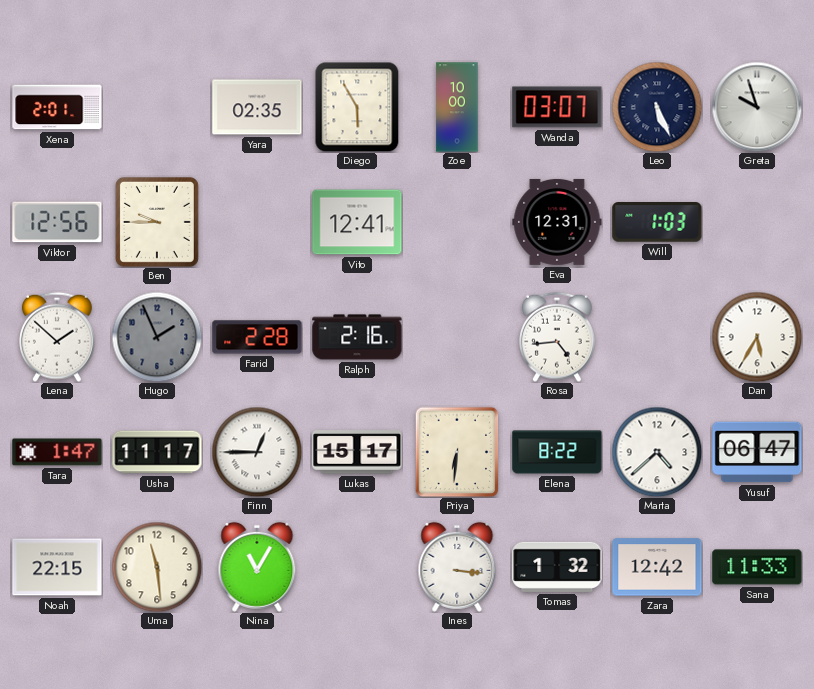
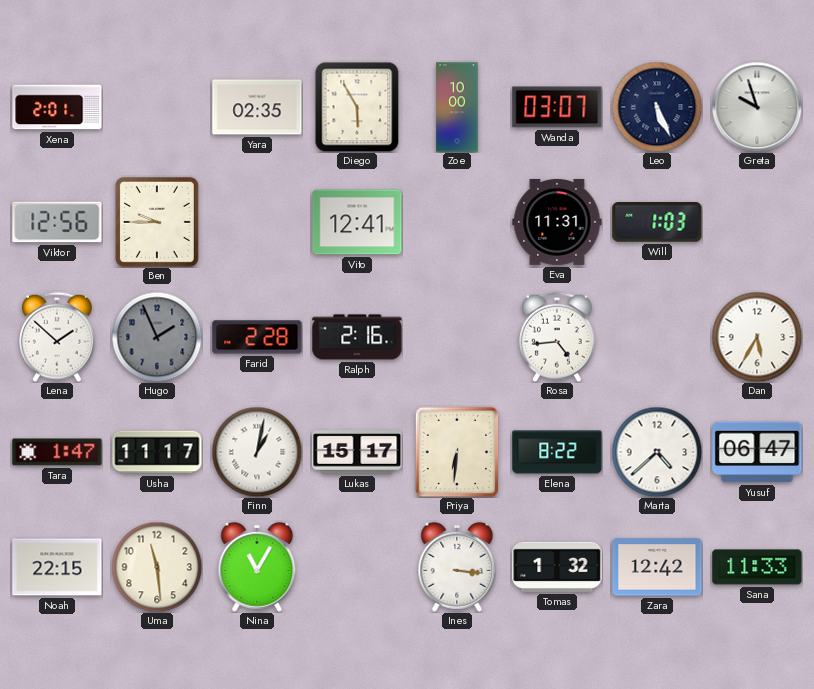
Eva: 12:31 -> 11:31
Finn: 12:45 -> 1:02
